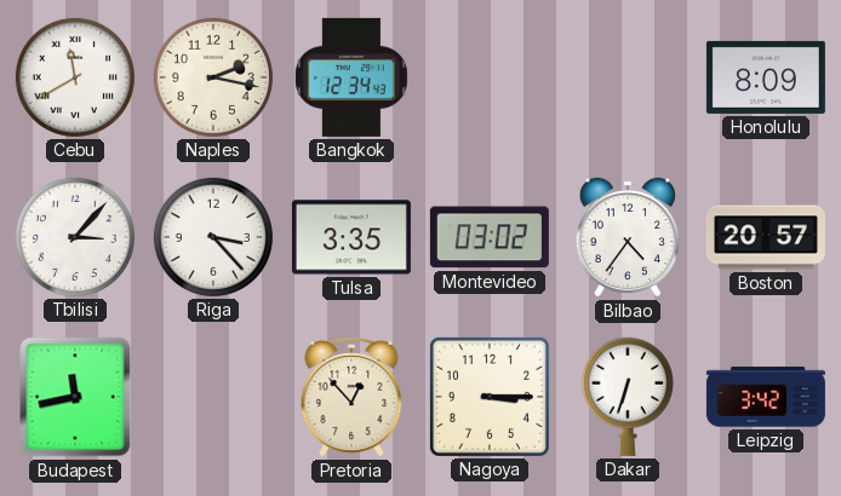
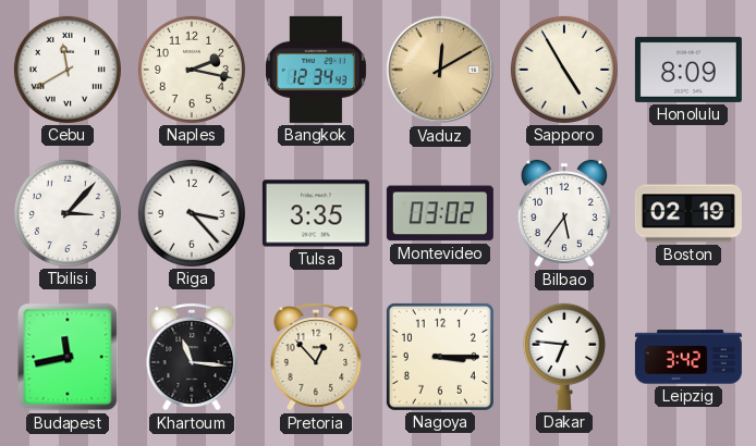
Vaduz: none -> 12:10
Sapporo: none -> 4:55
Bilbao: 4:36 -> 5:36
Boston: 20:57 -> 02:19
Khartoum: none -> 11:16
Dakar: 6:33 -> 6:46
